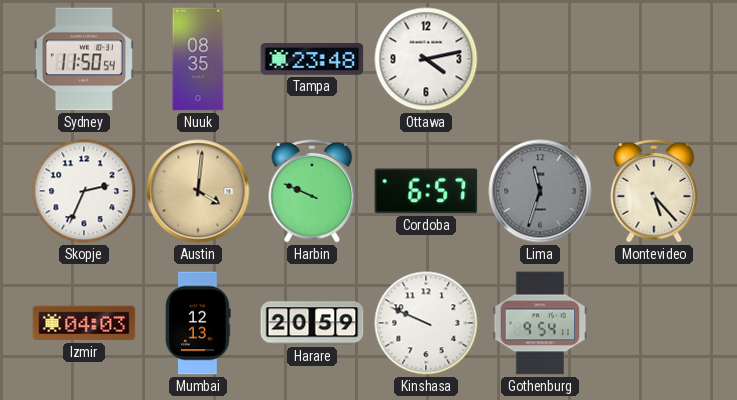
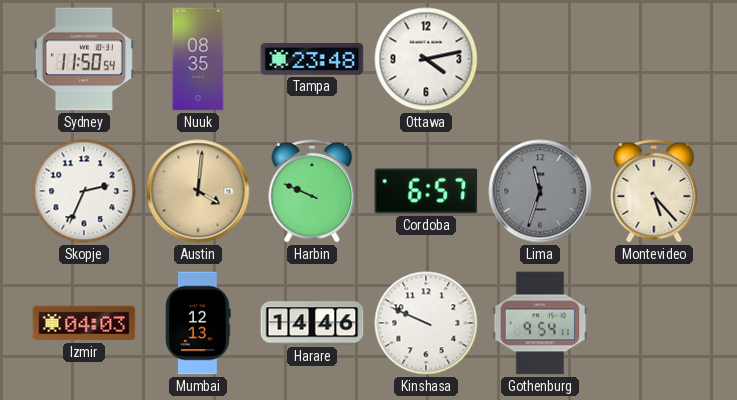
Harare: 20:59 -> 14:46
